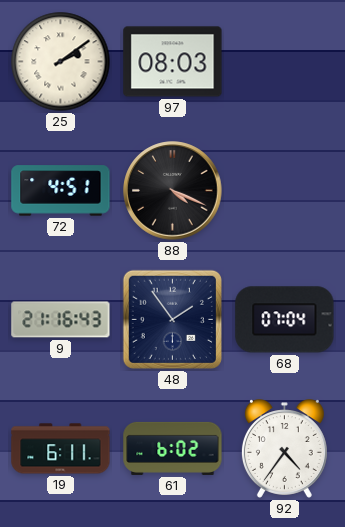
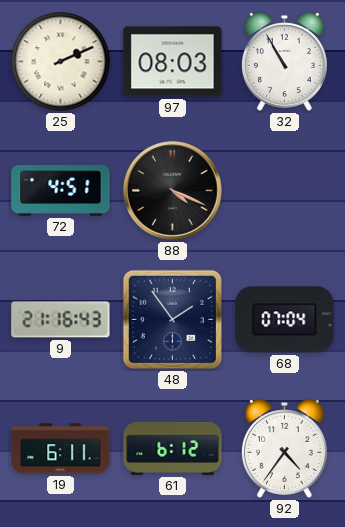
25: 2:09 -> 2:11
32: none -> 10:55
61: 6:02 -> 6:12
